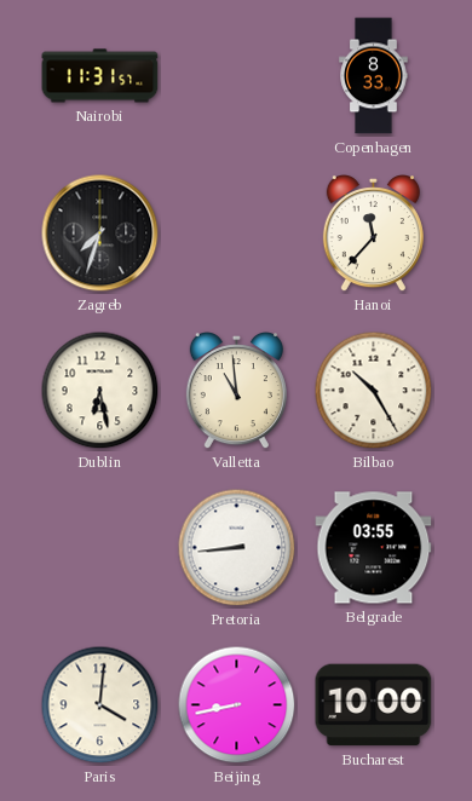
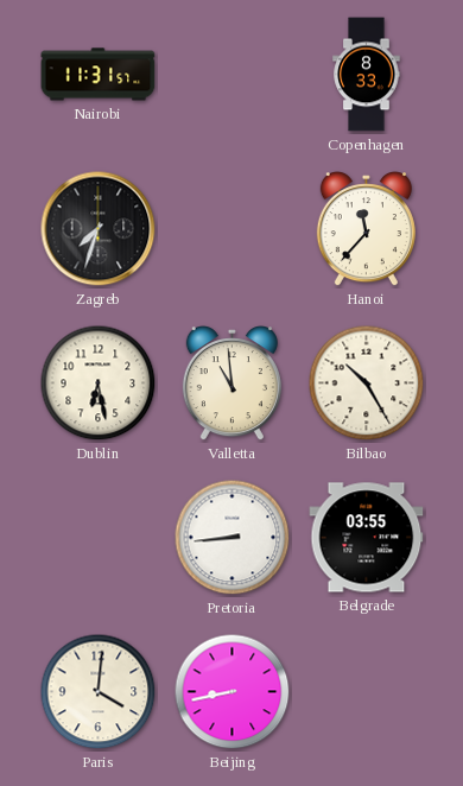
Bucharest: 10:00 -> none
